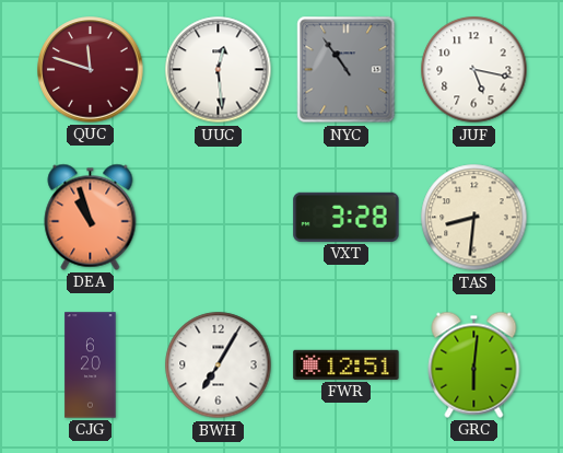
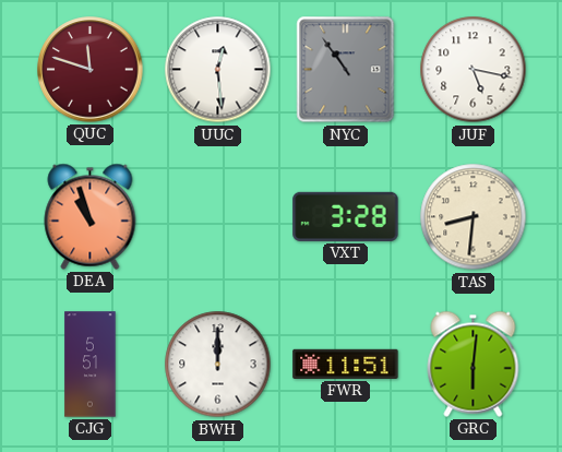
CJG: 6:20 -> 5:51
BWH: 7:05 -> 12:00
FWR: 12:51 -> 11:51
